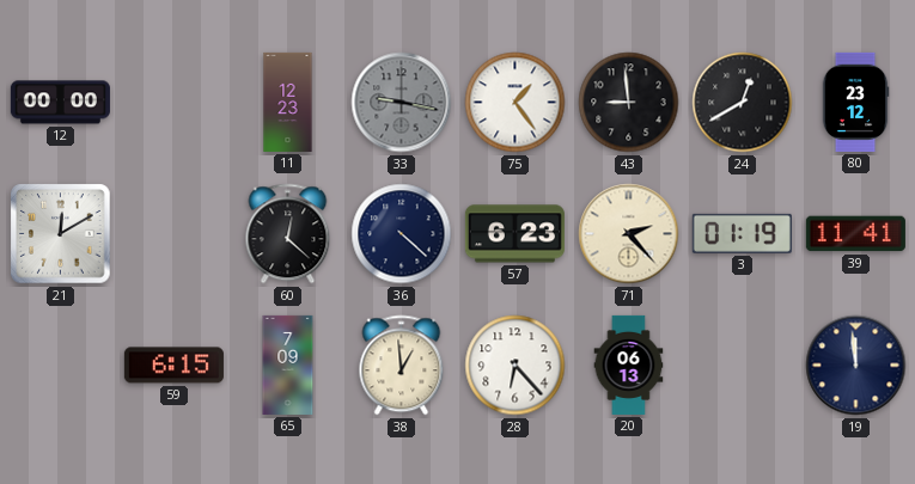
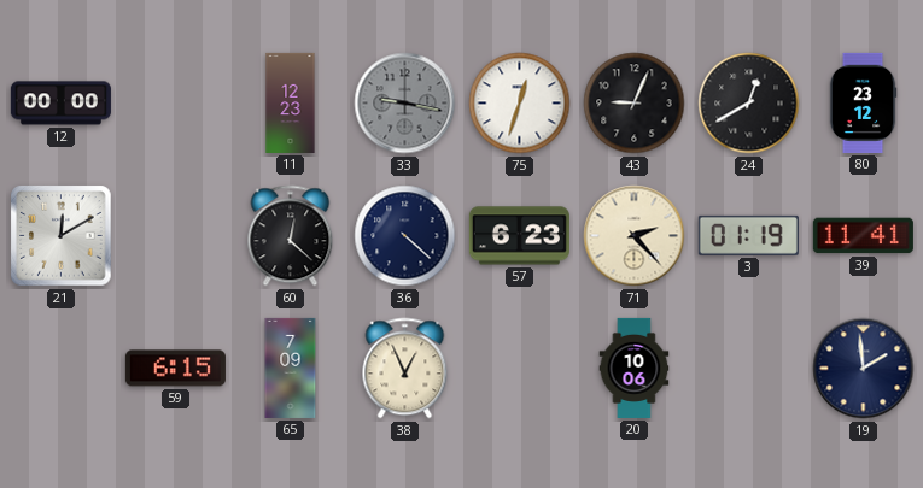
75: 1:24 -> 12:33
43: 8:59 -> 9:04
38: 12:59 -> 12:56
28: 6:23 -> none
20: 06:13 -> 10:06
19: 11:59 -> 1:59
